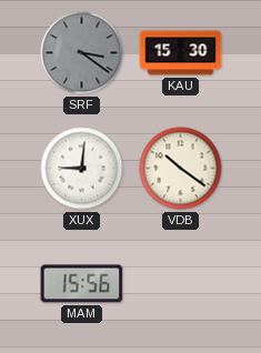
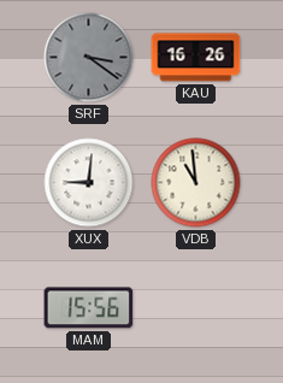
KAU: 15:30 -> 16:26
VDB: 10:21 -> 10:59
